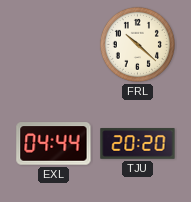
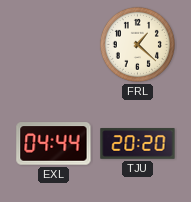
FRL: 10:22 -> 1:22
